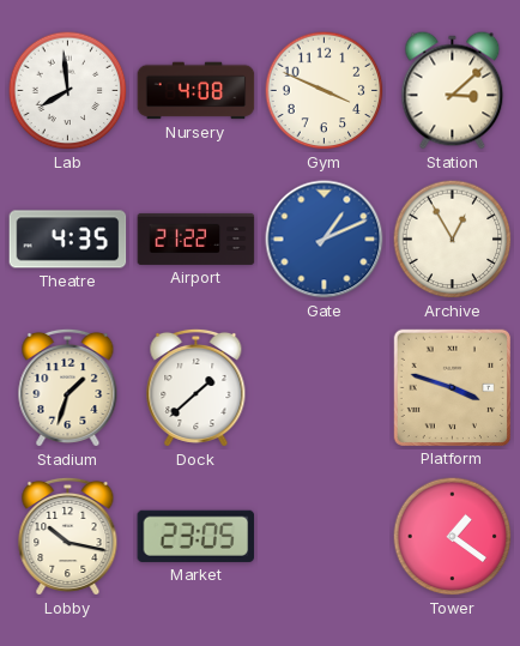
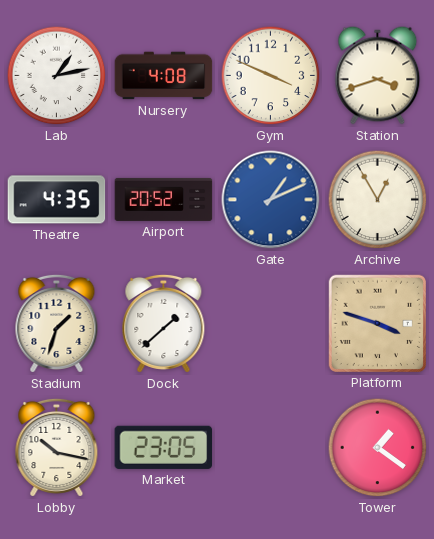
Lab: 7:59 -> 1:13
Station: 3:08 -> 3:42
Airport: 21:22 -> 20:52
